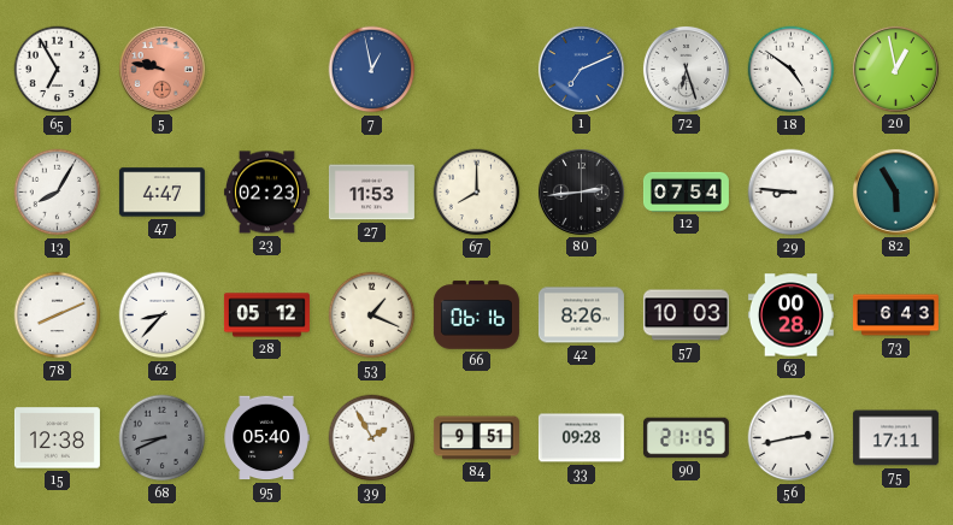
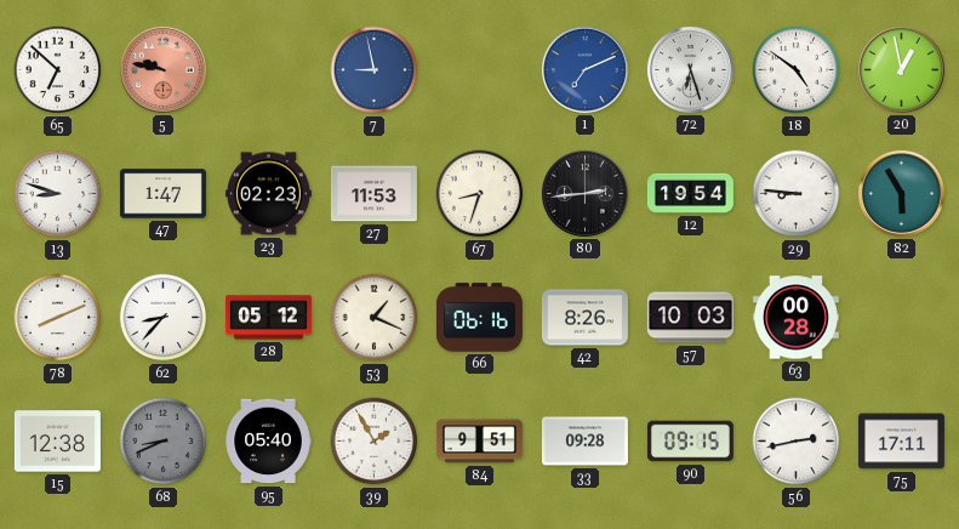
65: 6:55 -> 6:52
7: 12:58 -> 8:58
13: 8:05 -> 8:48
47: 4:47 -> 1:47
67: 8:00 -> 8:33
12: 07:54 -> 19:54
73: 6:43 -> none
90: 21:15 -> 09:15
